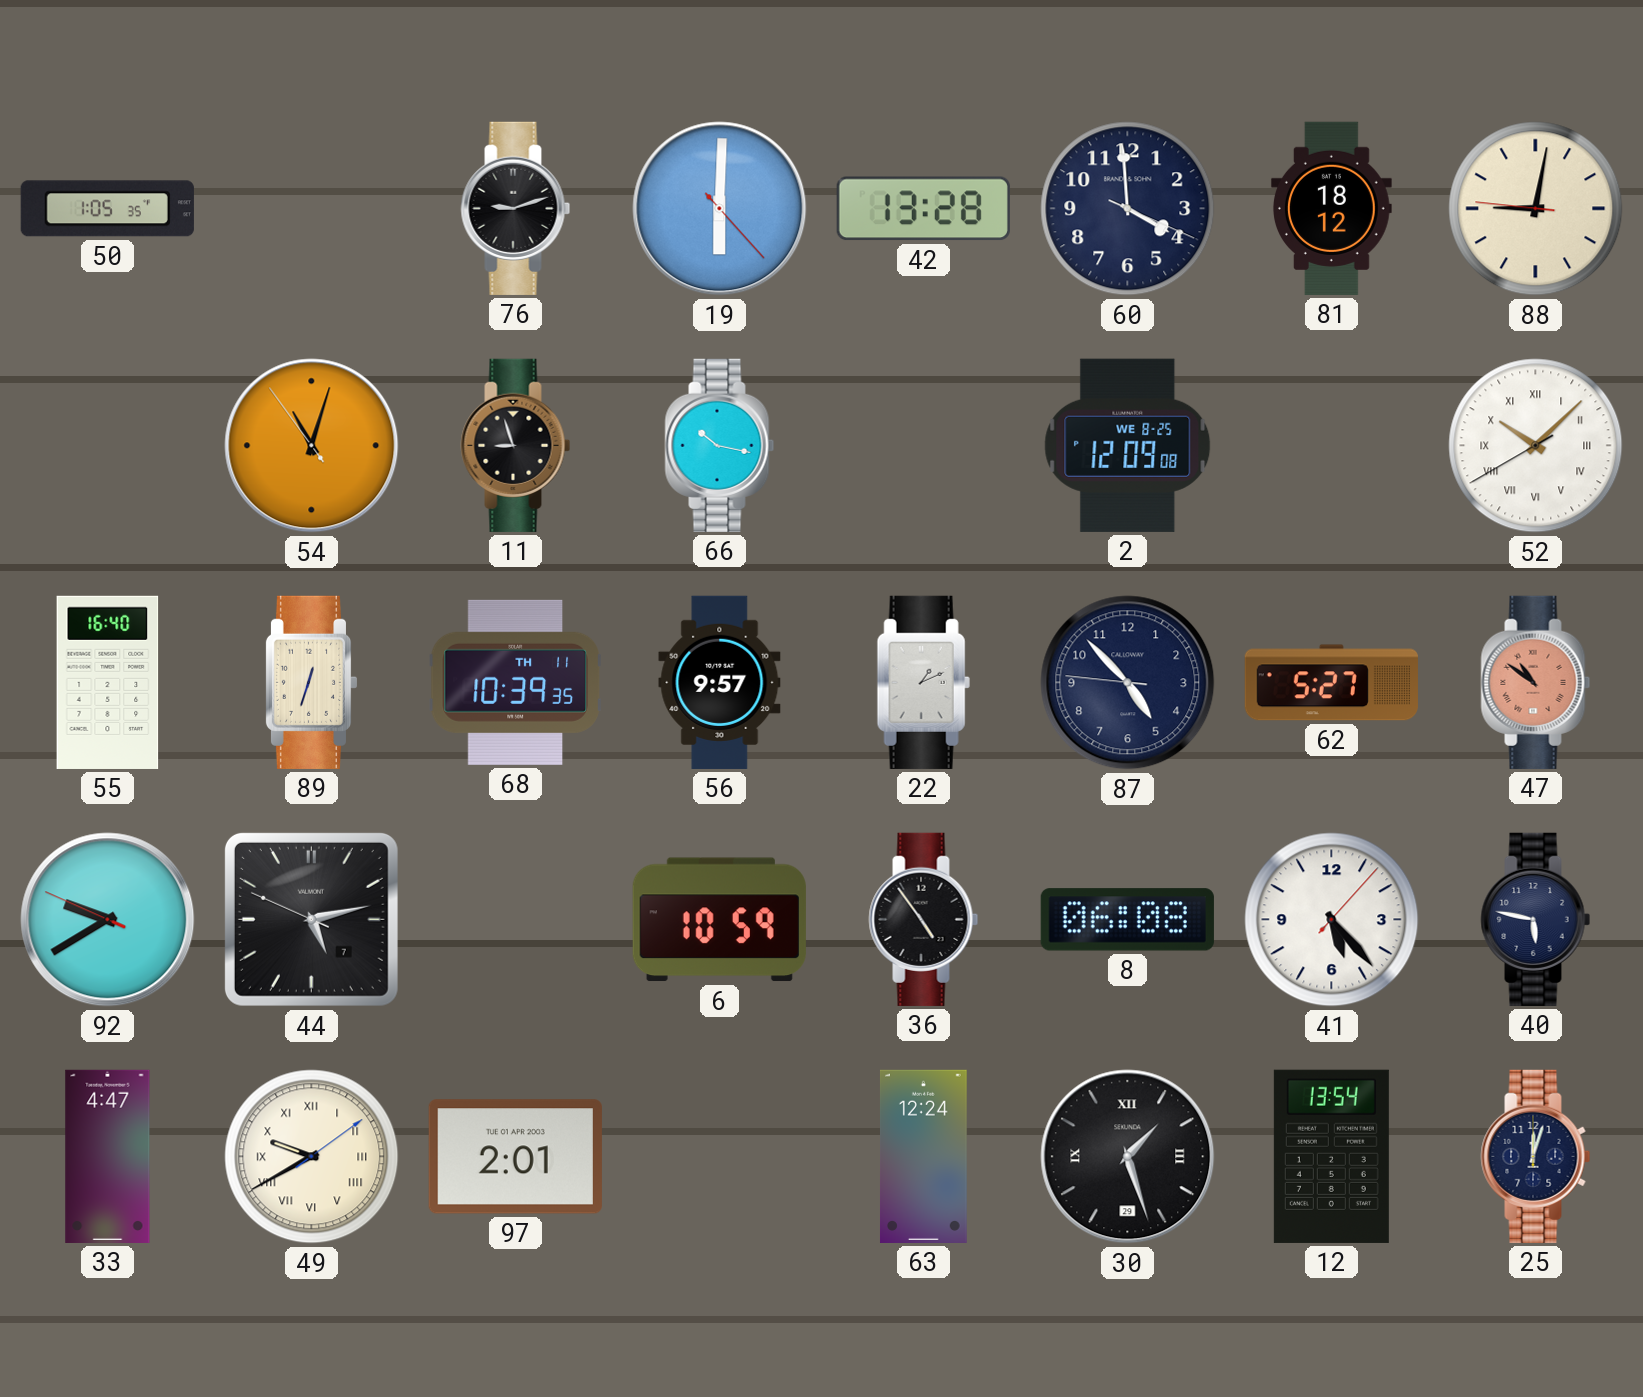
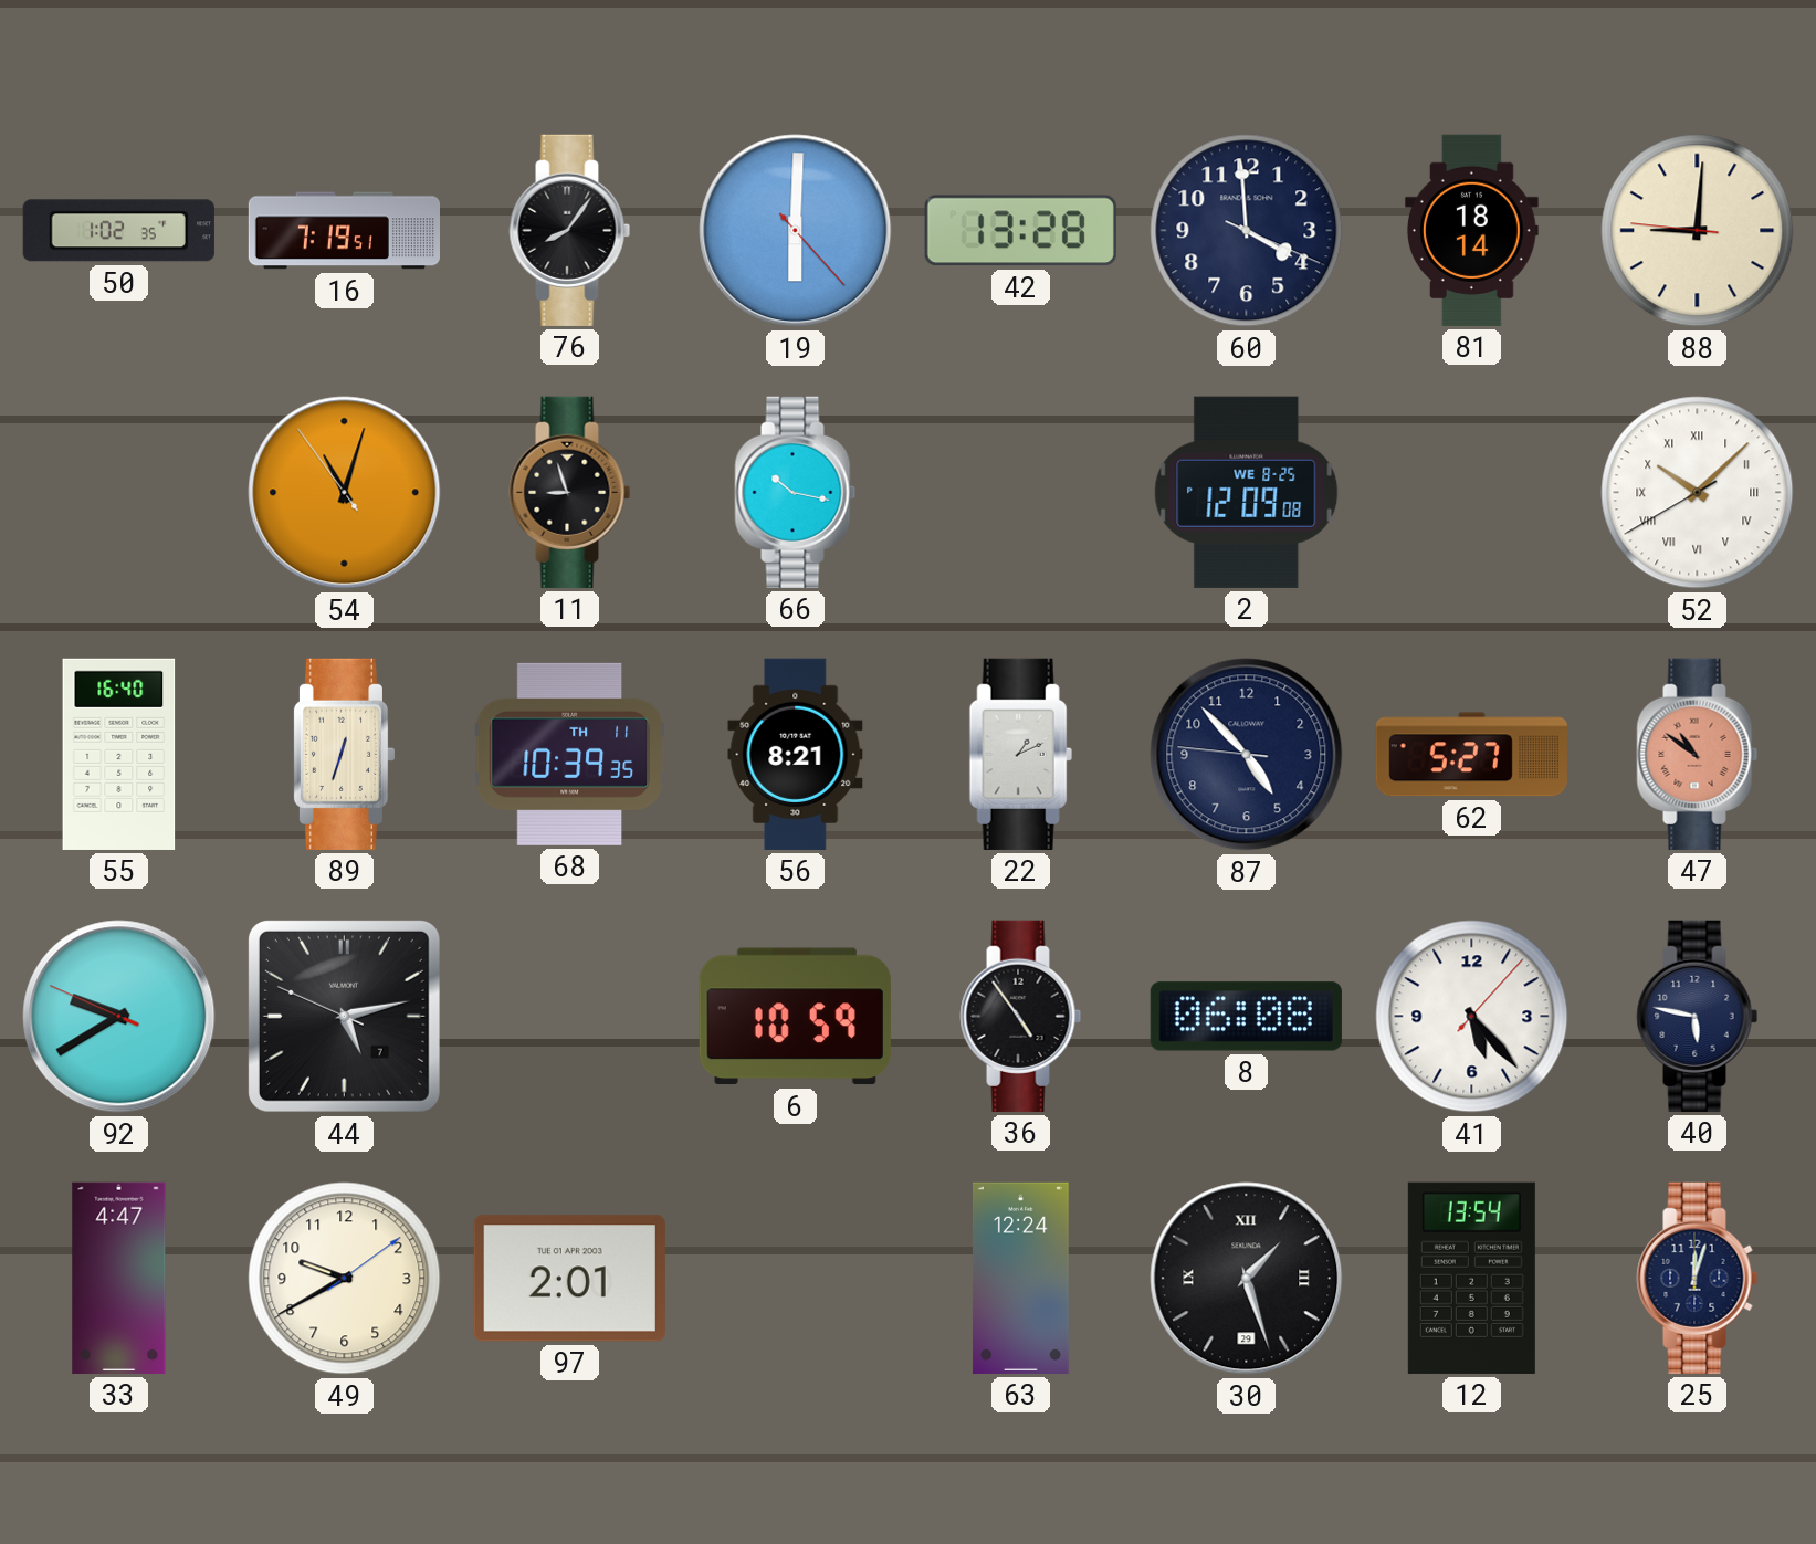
50: 1:05 -> 1:02
16: none -> 7:19
76: 9:12 -> 8:06
81: 18:12 -> 18:14
88: 9:01 -> 9:00
56: 9:57 -> 8:21
49 numerals: Roman -> Arabic
